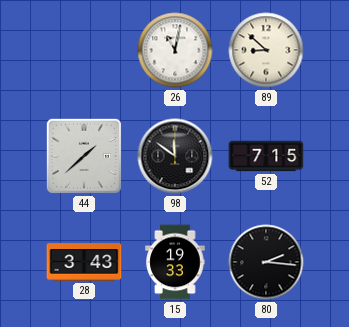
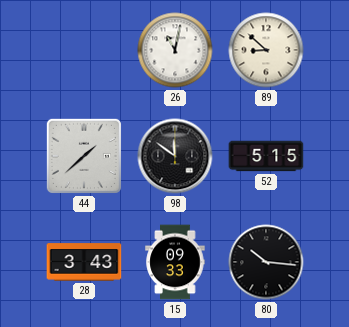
52: 7:15 -> 5:15
15: 19:33 -> 09:33
80: 2:16 -> 10:16
